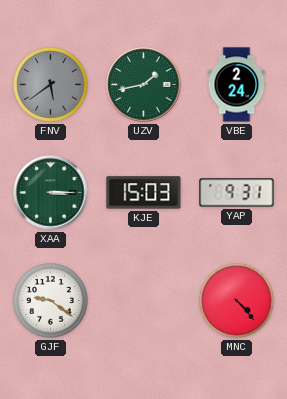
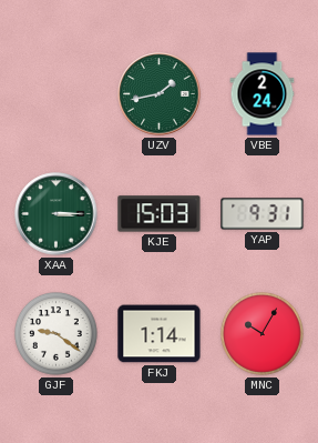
FNV: 5:39 -> none
FKJ: none -> 1:14
MNC: 4:23 -> 10:05
